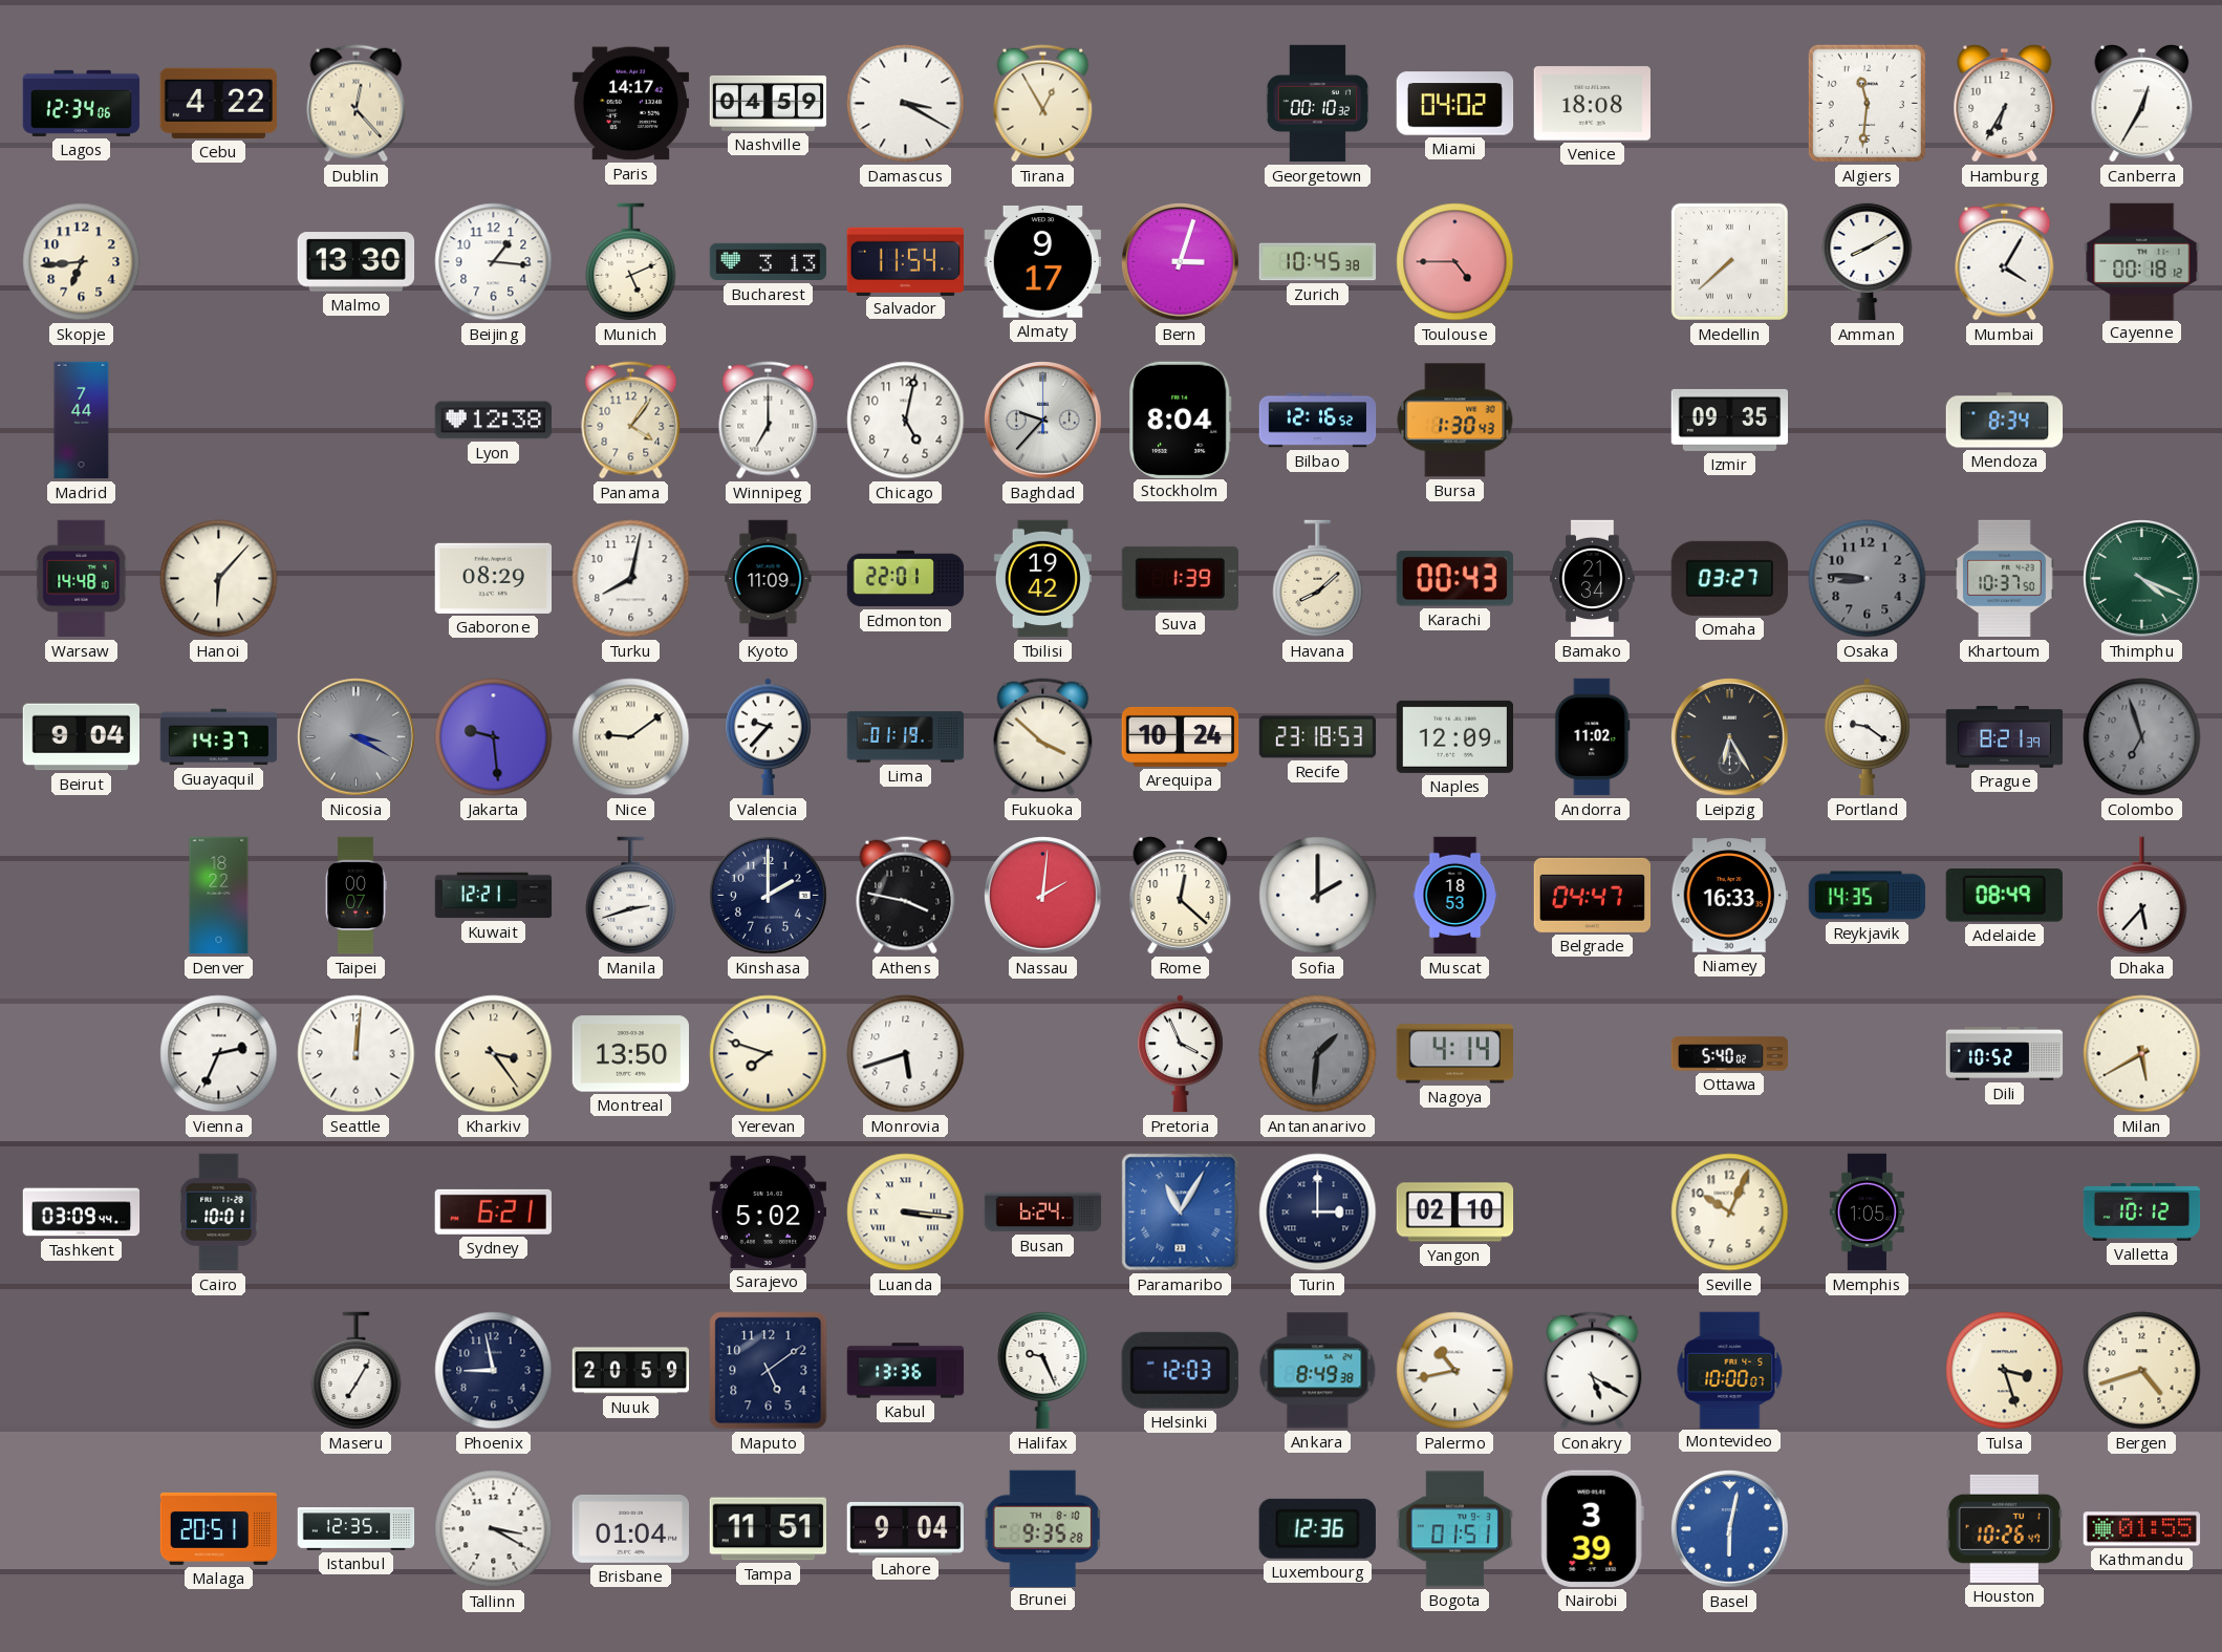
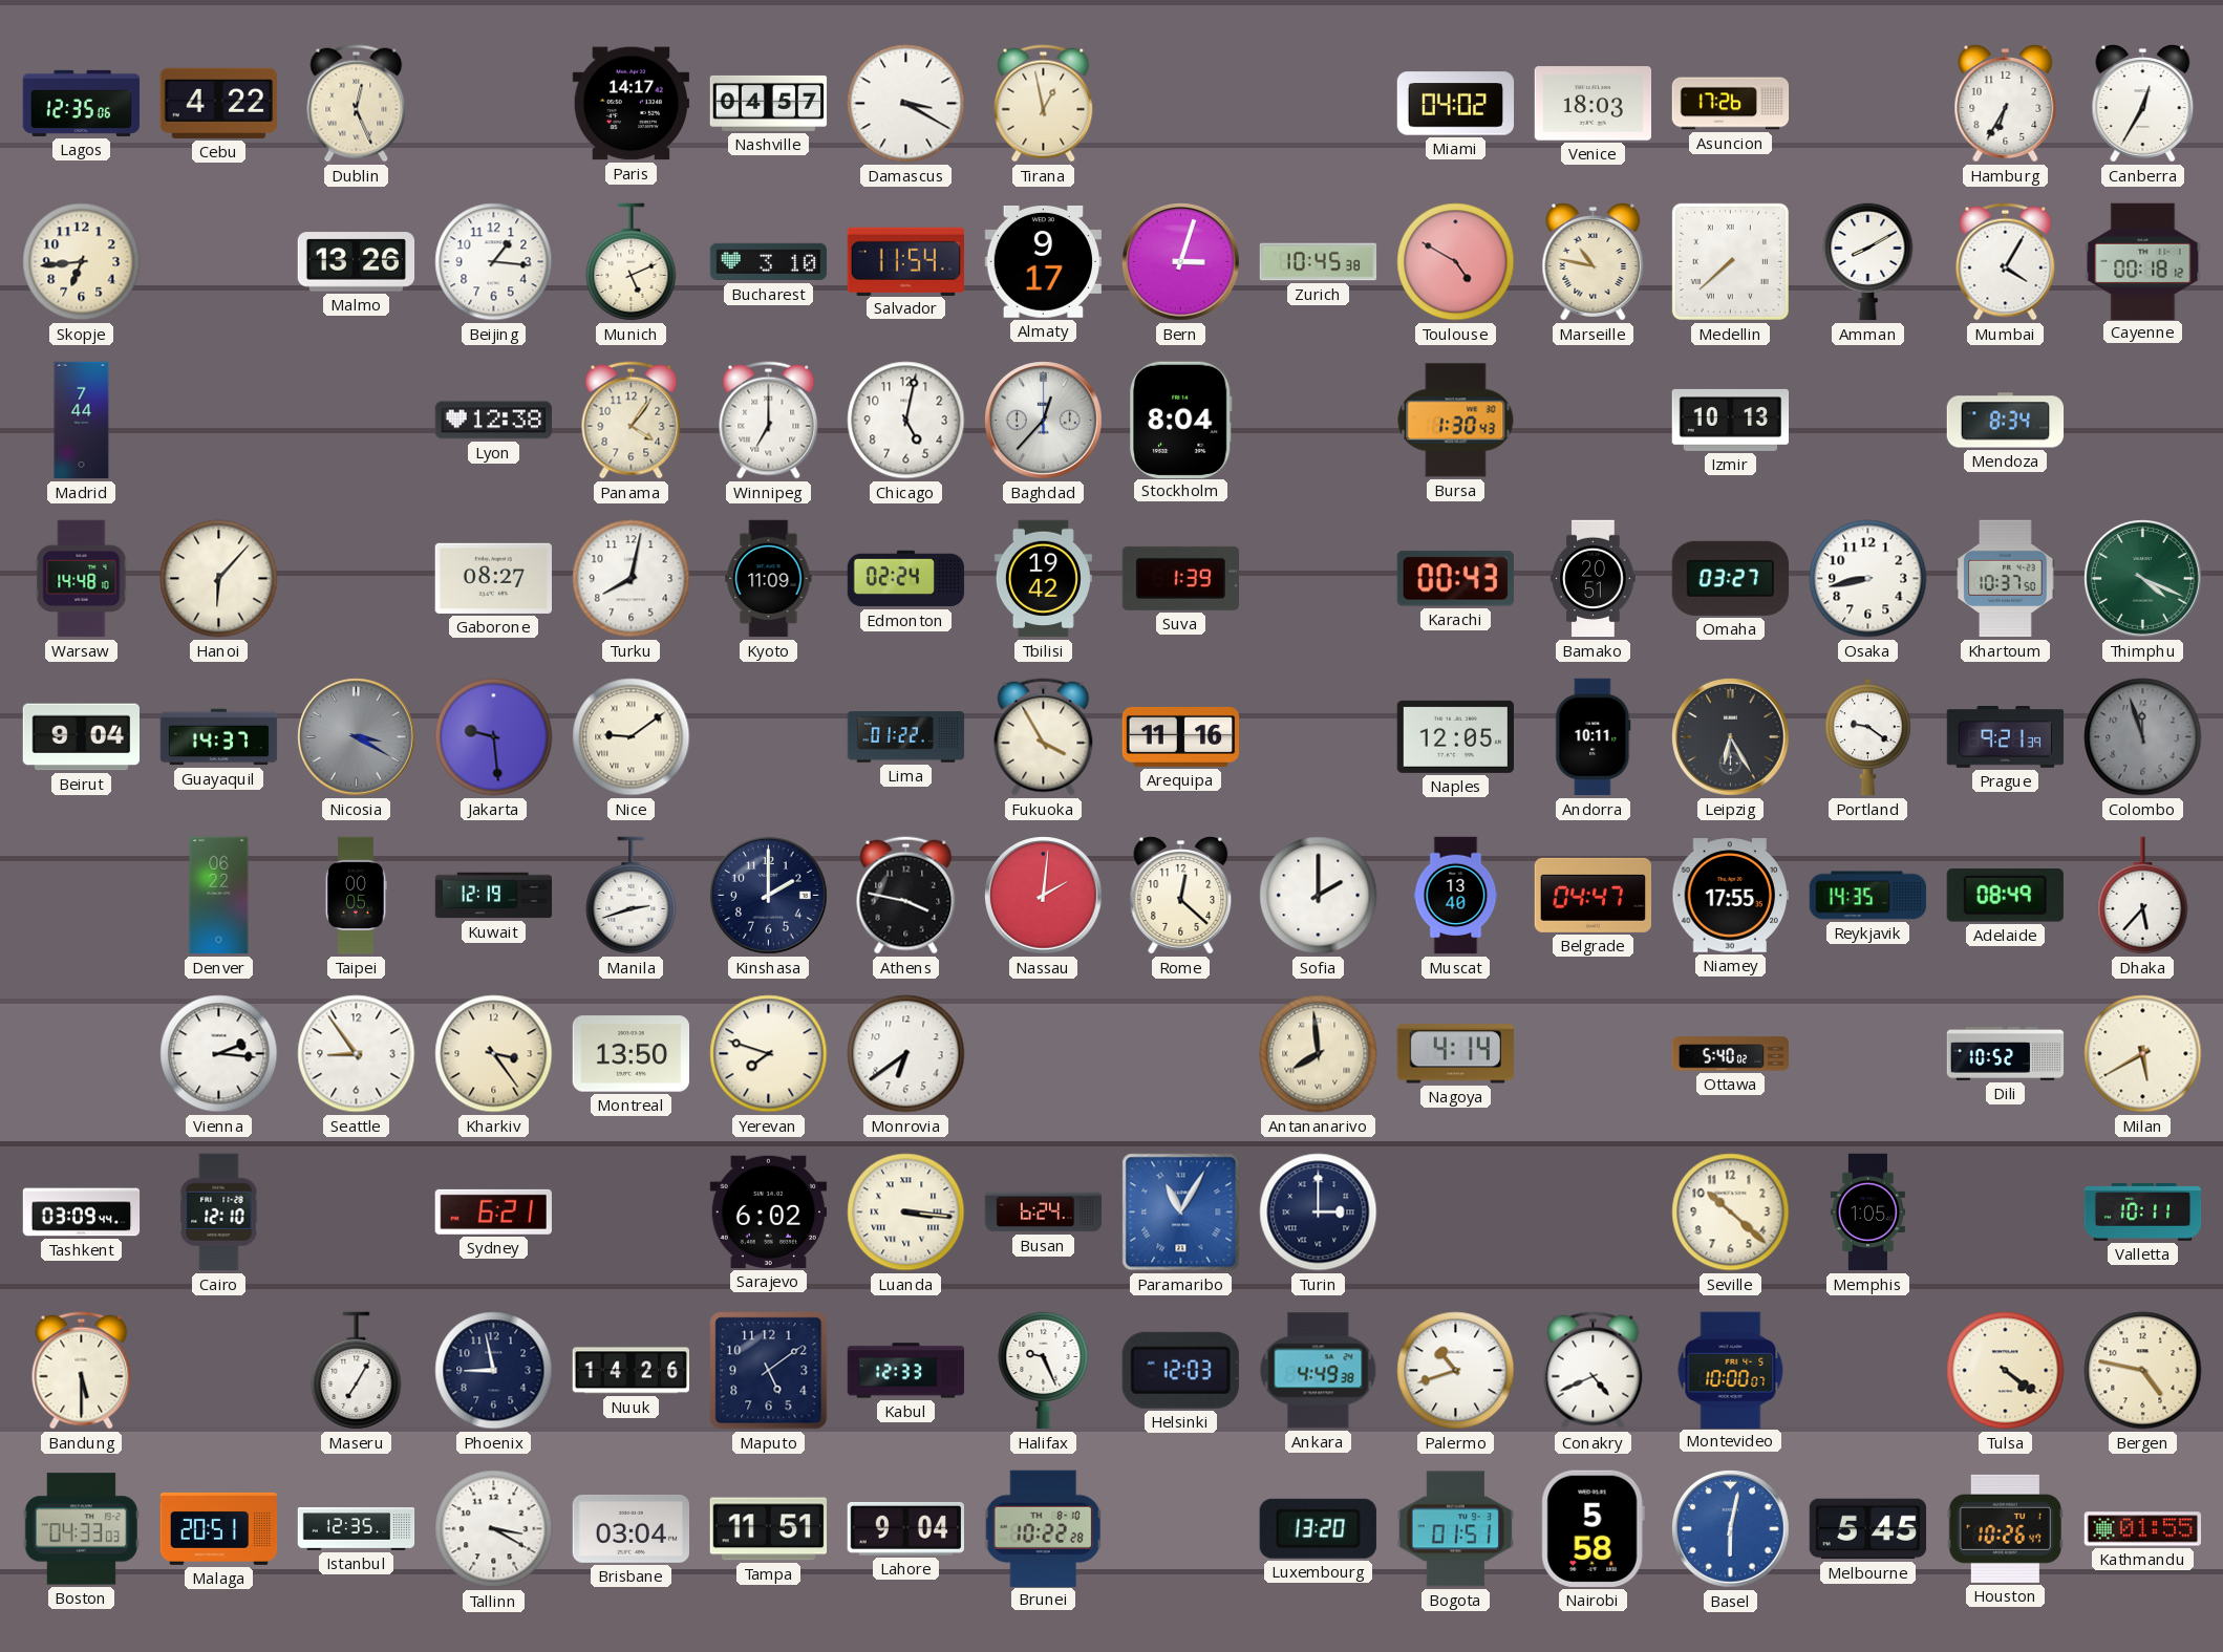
Lagos: 12:34 -> 12:35
Dublin: 12:23 -> 12:26
Nashville: 04:59 -> 04:57
Tirana: 12:55 -> 12:58
Georgetown: 00:10 -> none
Venice: 18:08 -> 18:03
Asuncion: none -> 17:26
Algiers: 11:31 -> none
Malmo: 13:30 -> 13:26
Bucharest: 3:13 -> 3:10
Toulouse: 4:45 -> 4:50
Marseille: none -> 10:47
Baghdad: 9:37 -> 12:37
Bilbao: 12:16 -> none
Izmir: 09:35 -> 10:13
Gaborone: 08:29 -> 08:27
Edmonton: 22:01 -> 02:24
Havana: 8:08 -> none
Bamako: 21:34 -> 20:51
Osaka: 8:46 -> 8:43
Osaka dial: grey -> white
Valencia: 9:37 -> none
Lima: 01:19 -> 01:22
Fukuoka: 3:52 -> 3:55
Arequipa: 10:24 -> 11:16
Recife: 23:18 -> none
Naples: 12:09 -> 12:05
Andorra: 11:02 -> 10:11
Prague: 8:21 -> 9:21
Colombo: 6:57 -> 11:57
Denver: 18:22 -> 06:22
Taipei: 00:07 -> 00:05
Kuwait: 12:21 -> 12:19
Muscat: 18:53 -> 13:40
Niamey: 16:33 -> 17:55
Vienna: 2:34 -> 2:16
Seattle: 12:01 -> 8:54
Monrovia: 5:42 -> 6:39
Pretoria: 3:56 -> none
Antananarivo: 1:31 -> 7:59
Antananarivo dial: grey -> cream
Cairo: 10:01 -> 12:10
Sarajevo: 5:02 -> 6:02
Yangon: 02:10 -> none
Seville: 10:04 -> 10:22
Valletta: 10:12 -> 10:11
Bandung: none -> 5:30
Nuuk: 20:59 -> 14:26
Kabul: 13:36 -> 12:33
Ankara: 8:49 -> 4:49
Palermo: 10:43 -> 10:42
Conakry: 5:20 -> 4:41
Tulsa: 3:27 -> 4:21
Bergen: 4:42 -> 4:47
Boston: none -> 04:33
Brisbane: 01:04 -> 03:04
Brunei: 9:35 -> 10:22
Luxembourg: 12:36 -> 13:20
Nairobi: 3:39 -> 5:58
Melbourne: none -> 5:45
